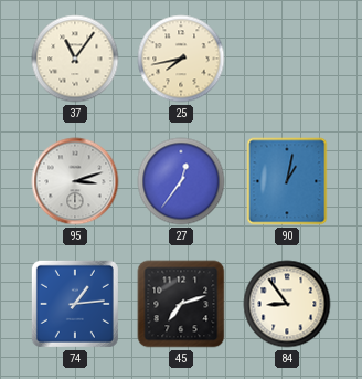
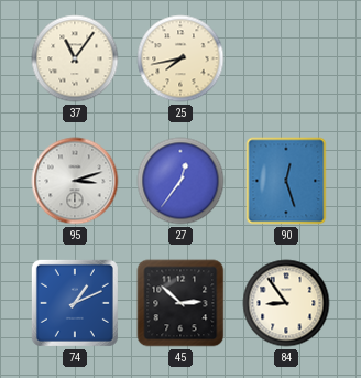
90: 1:02 -> 12:27
74: 1:14 -> 1:11
45: 7:12 -> 2:52
